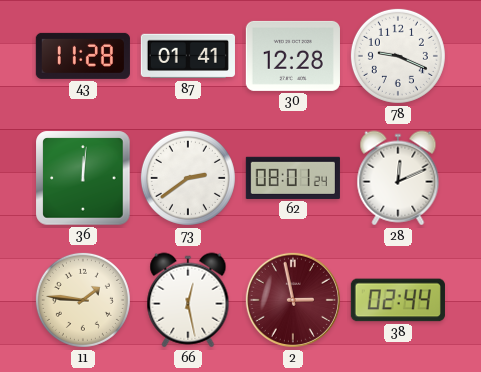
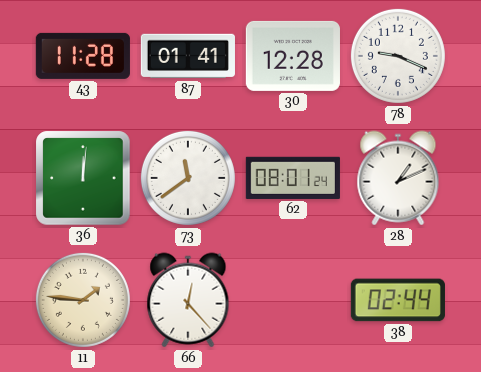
73: 2:39 -> 11:39
28: 12:11 -> 1:11
66: 12:28 -> 12:23
2: 2:58 -> none
